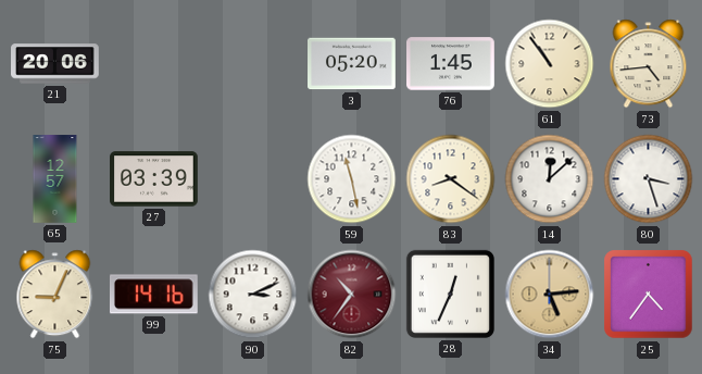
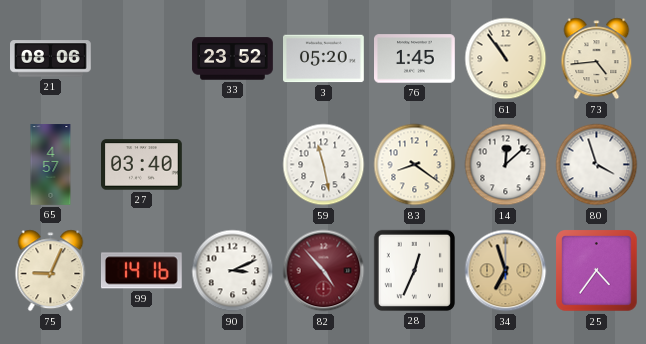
21: 20:06 -> 08:06
33: none -> 23:52
65: 12:57 -> 4:57
27: 03:39 -> 03:40
80: 3:27 -> 3:57
82: 10:36 -> 4:53
34: 5:14 -> 6:57
